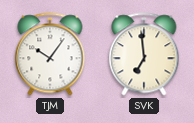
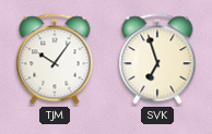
SVK: 6:59 -> 6:57
